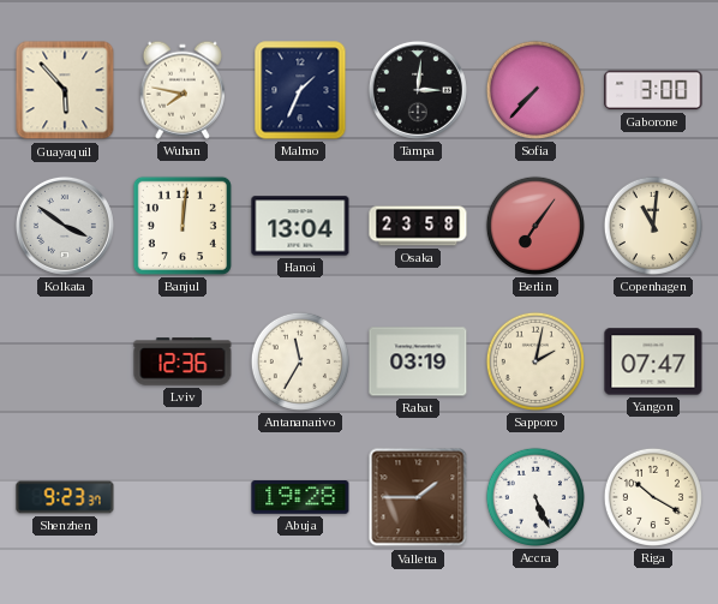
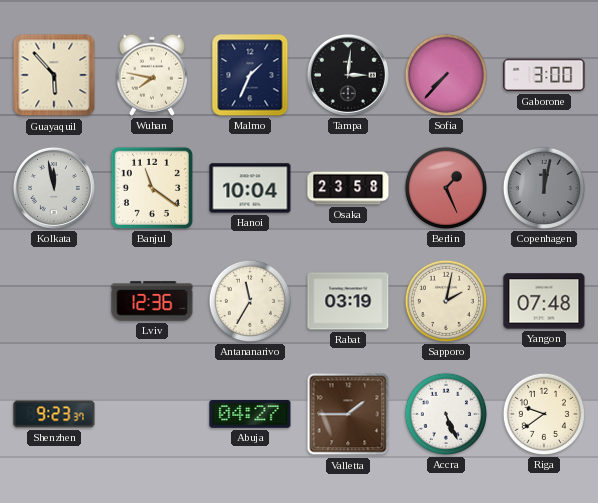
Kolkata: 3:51 -> 11:58
Banjul: 12:01 -> 11:21
Hanoi: 13:04 -> 10:04
Berlin: 7:06 -> 1:26
Copenhagen: 11:01 -> 12:02
Copenhagen dial: cream -> grey
Yangon: 07:47 -> 07:48
Abuja: 19:28 -> 04:27
Riga: 10:20 -> 9:39
